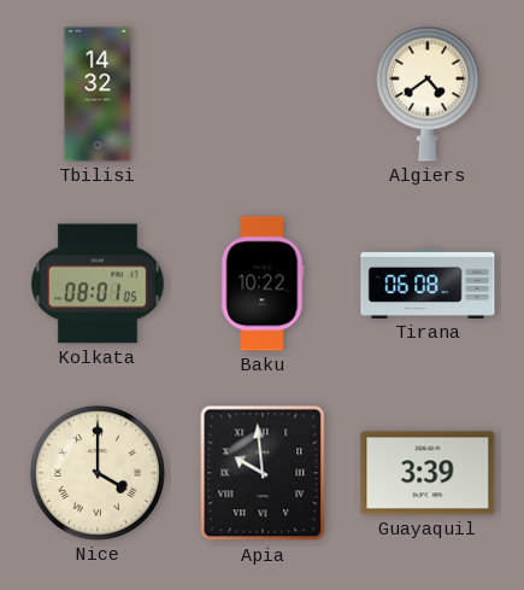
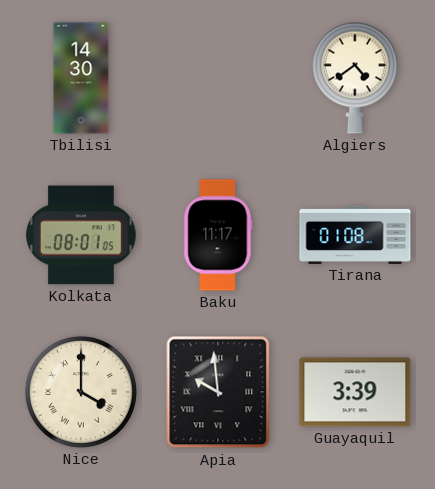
Tbilisi: 14:32 -> 14:30
Baku: 10:22 -> 11:17
Tirana: 06:08 -> 01:08
